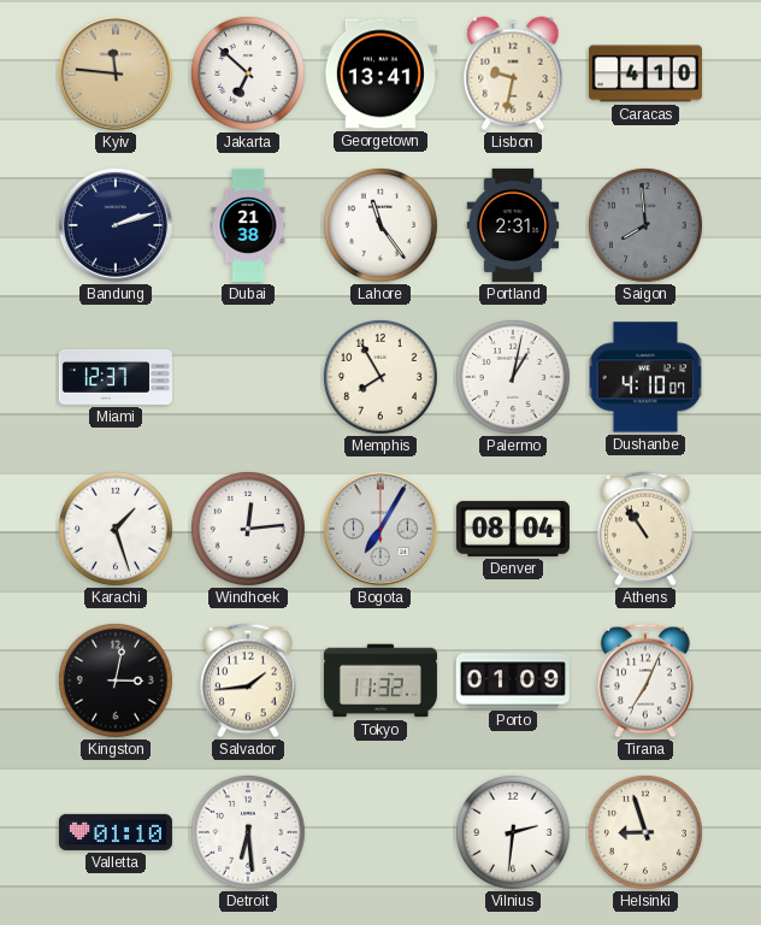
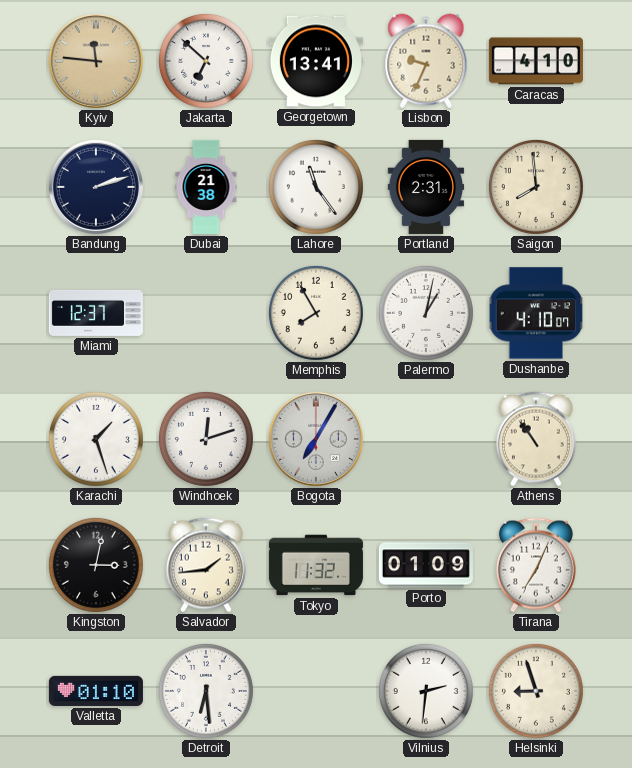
Lisbon: 9:32 -> 9:34
Saigon dial: grey -> cream
Windhoek: 12:14 -> 12:12
Denver: 08:04 -> none
